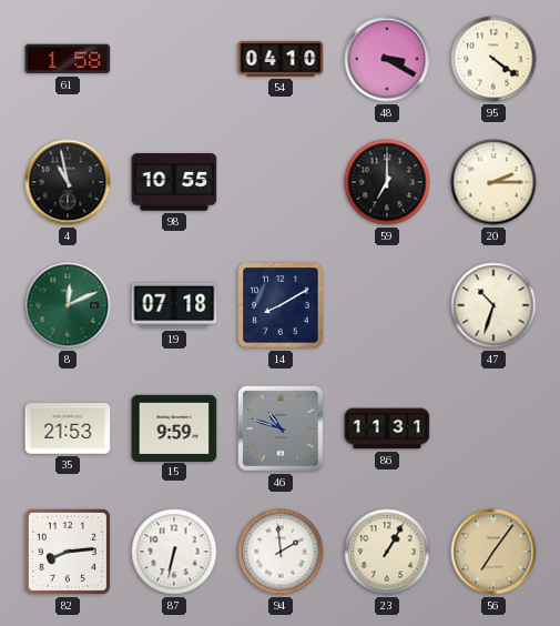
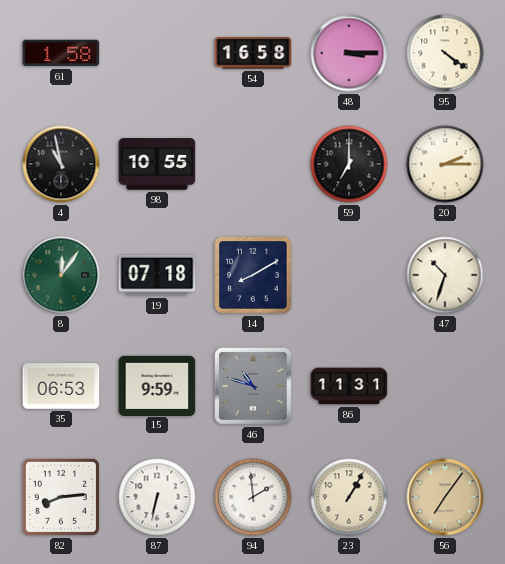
54: 04:10 -> 16:58
48: 3:20 -> 3:15
8: 12:11 -> 12:06
35: 21:53 -> 06:53
